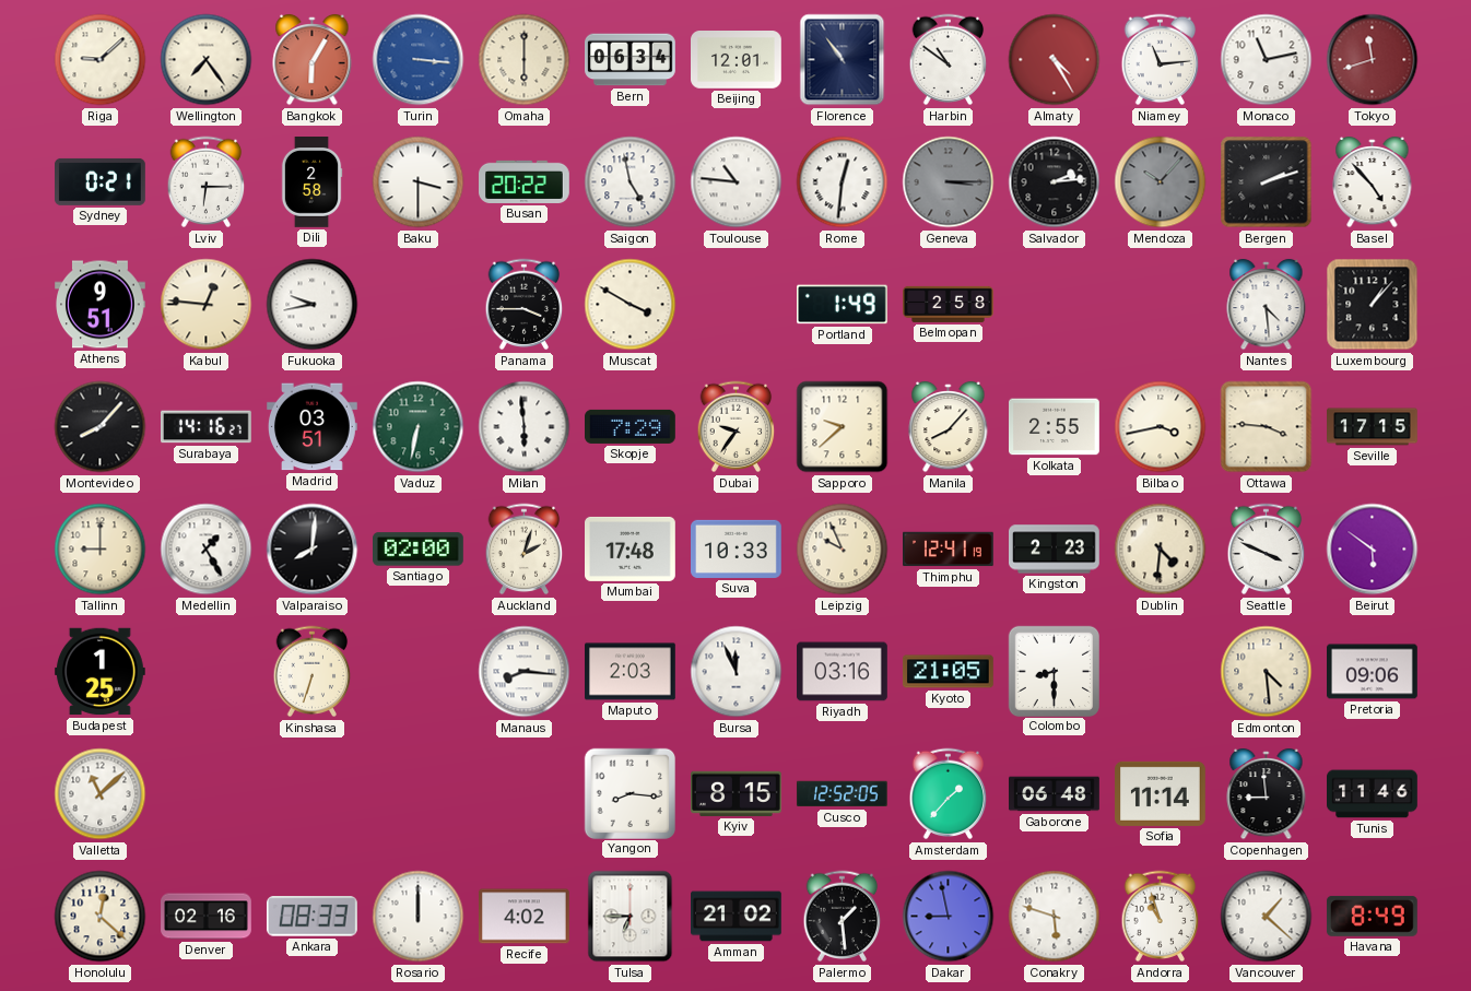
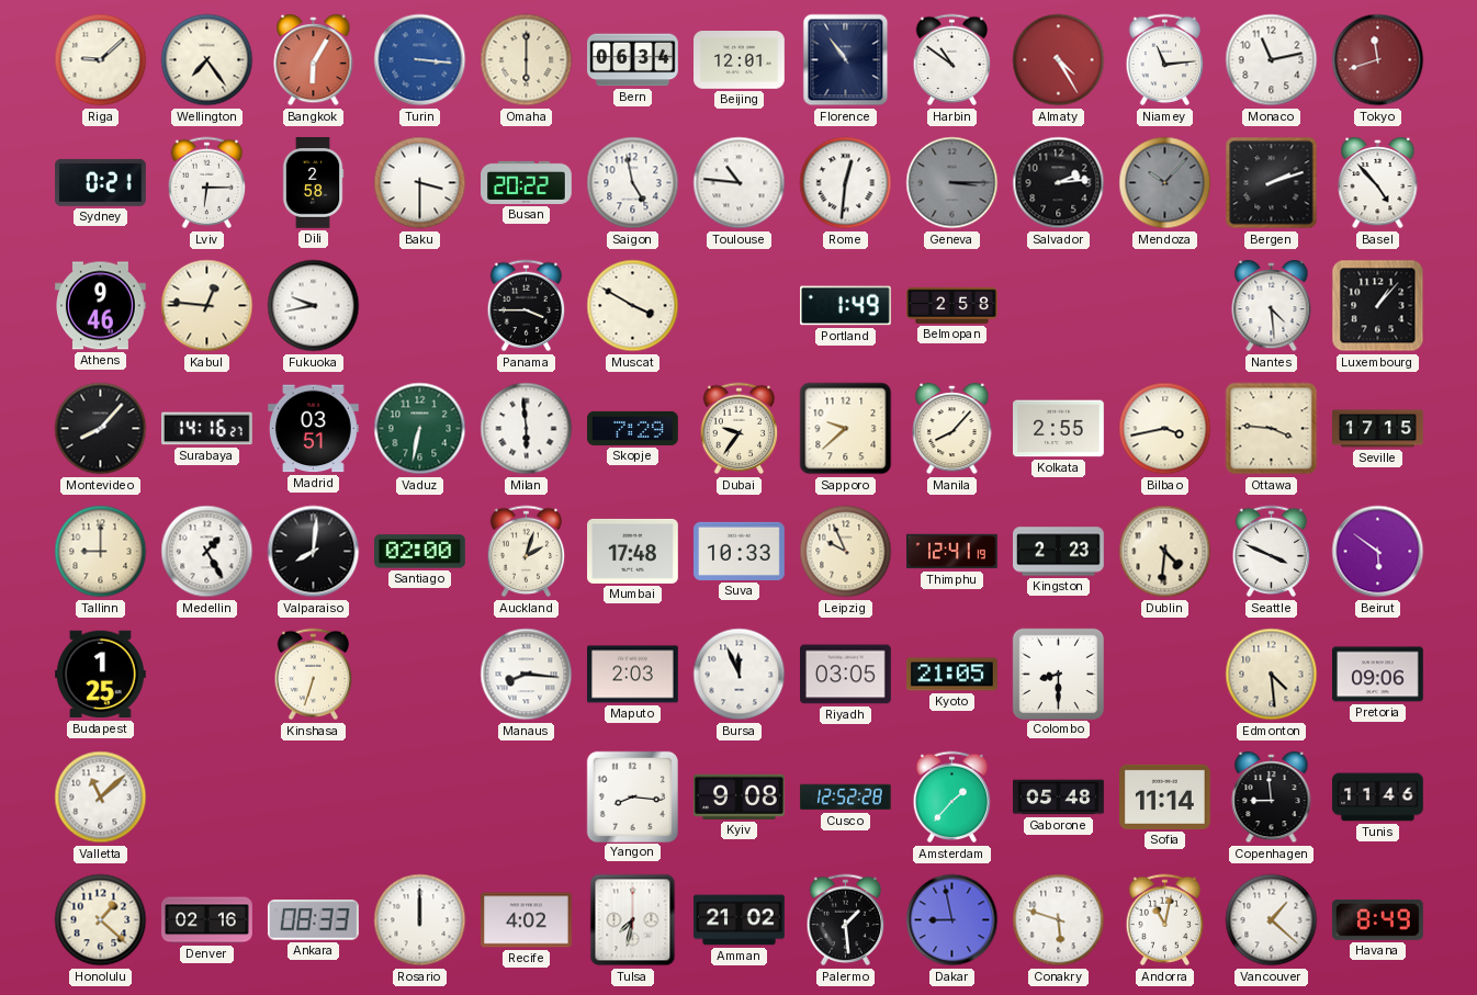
Athens: 9:51 -> 9:46
Riyadh: 03:16 -> 03:05
Kyiv: 8:15 -> 9:08
Cusco: 12:52:05 -> 12:52:28
Gaborone: 06:48 -> 05:48
Honolulu: 12:22 -> 1:22
Tulsa: 6:45 -> 7:32
Andorra: 10:57 -> 11:02
